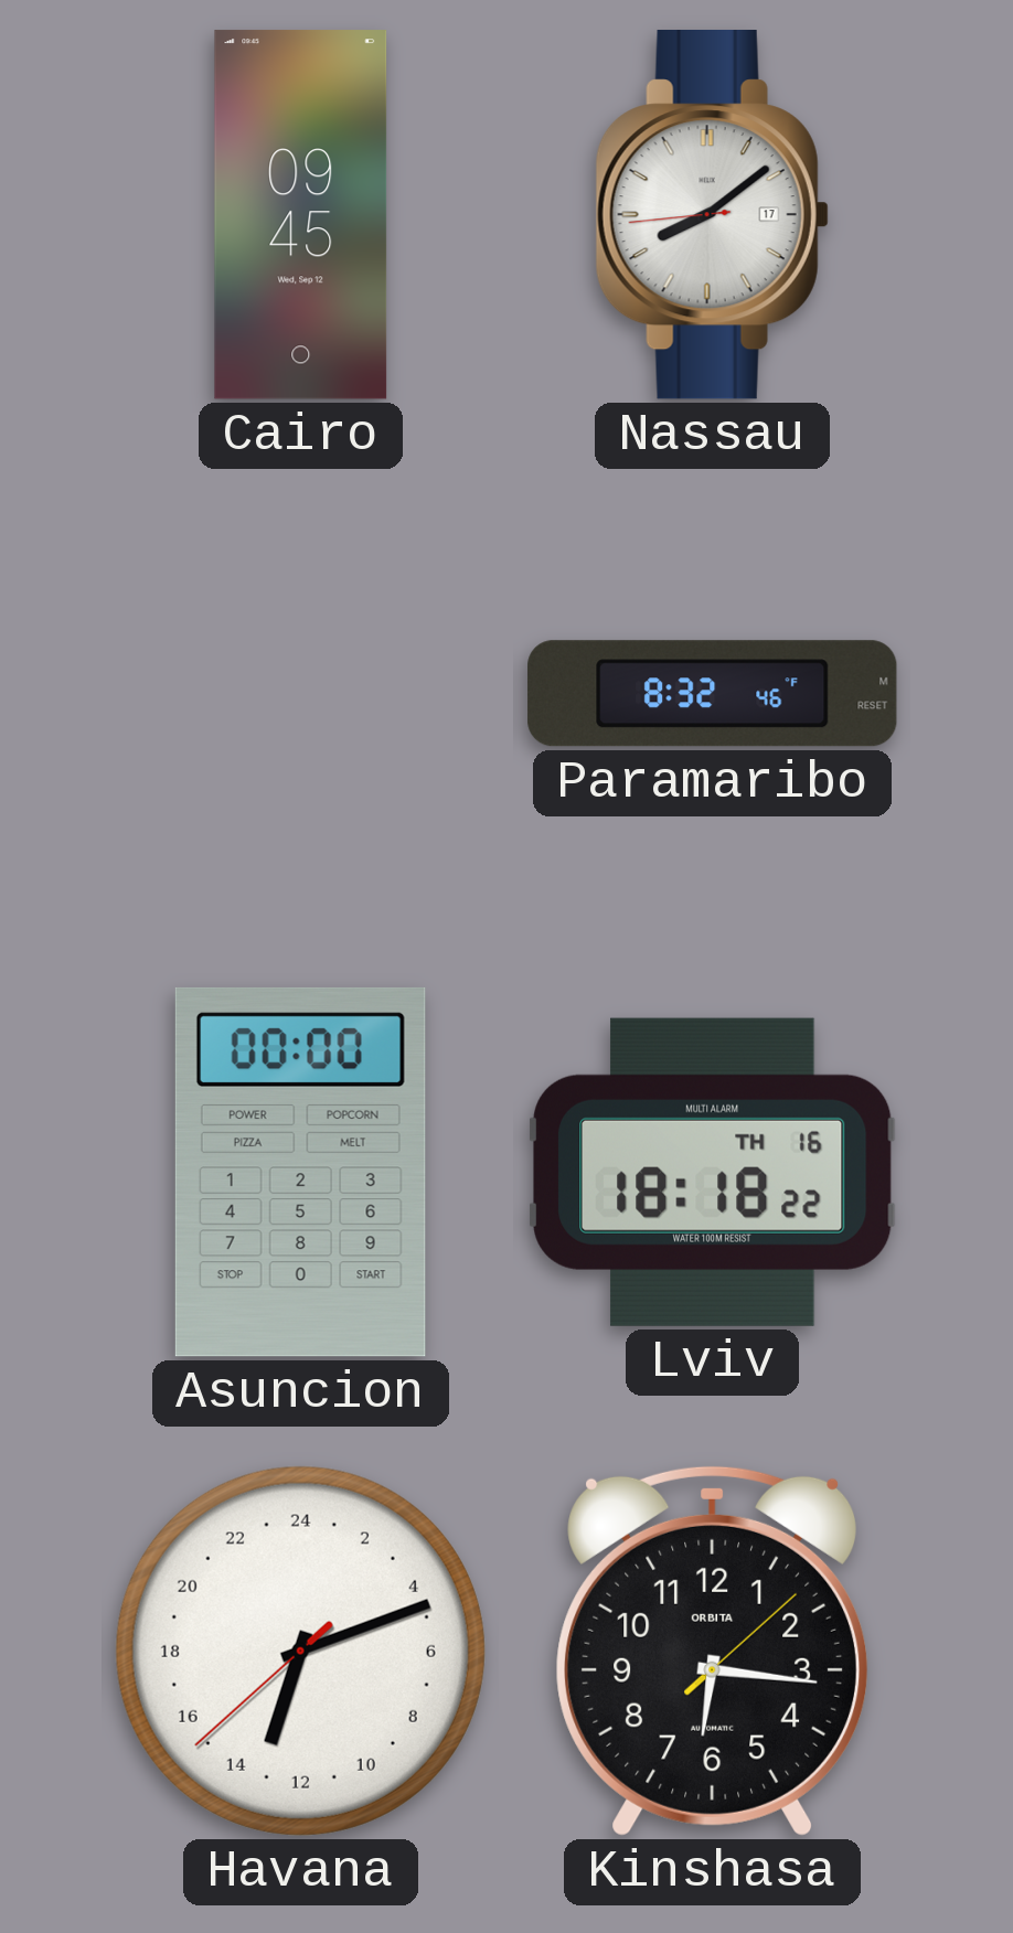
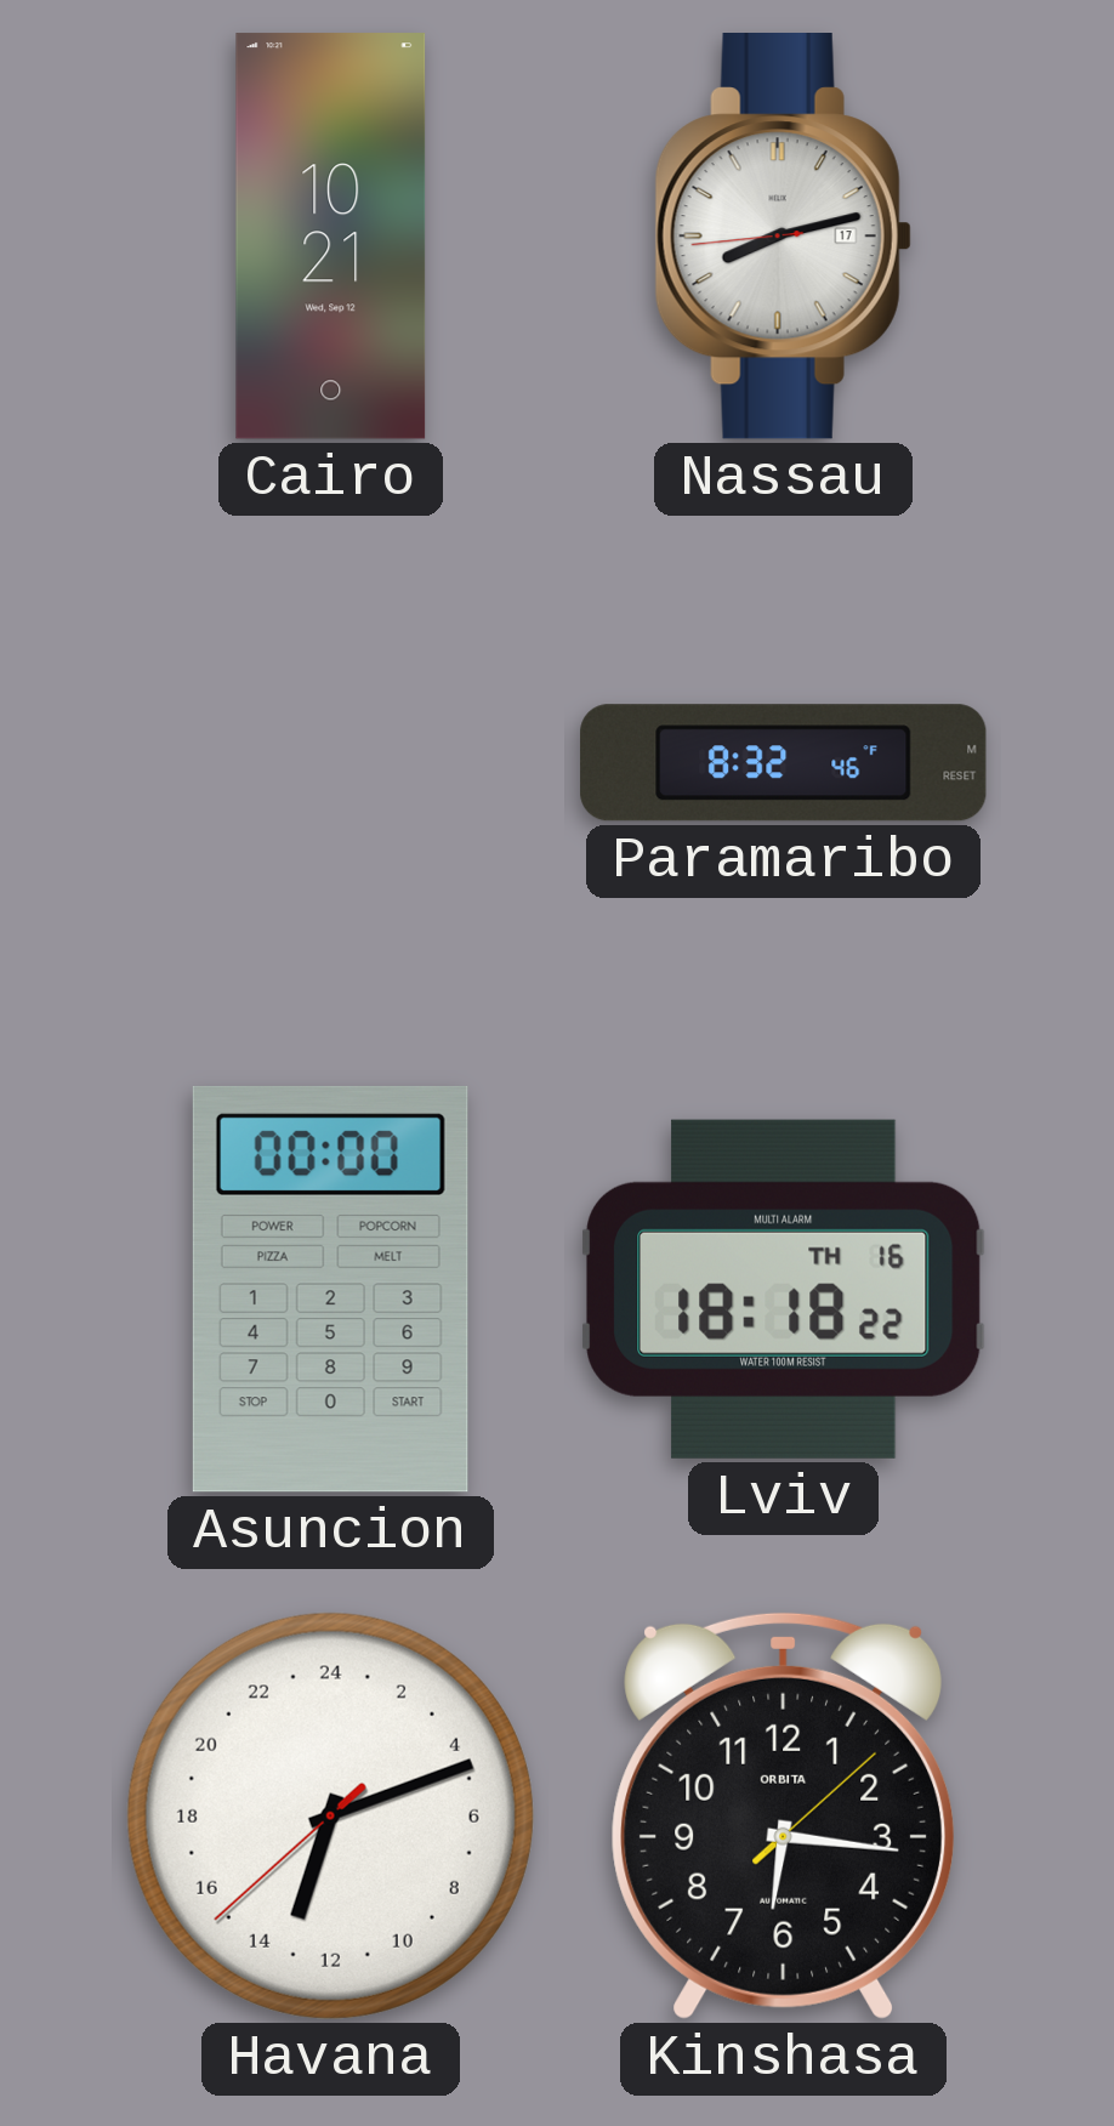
Cairo: 09:45 -> 10:21
Nassau: 8:08 -> 8:12
